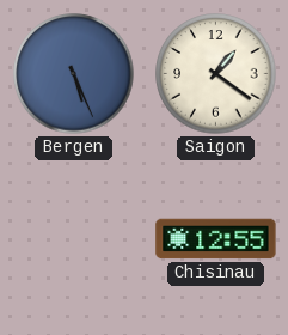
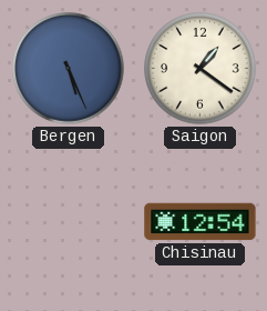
Chisinau: 12:55 -> 12:54
